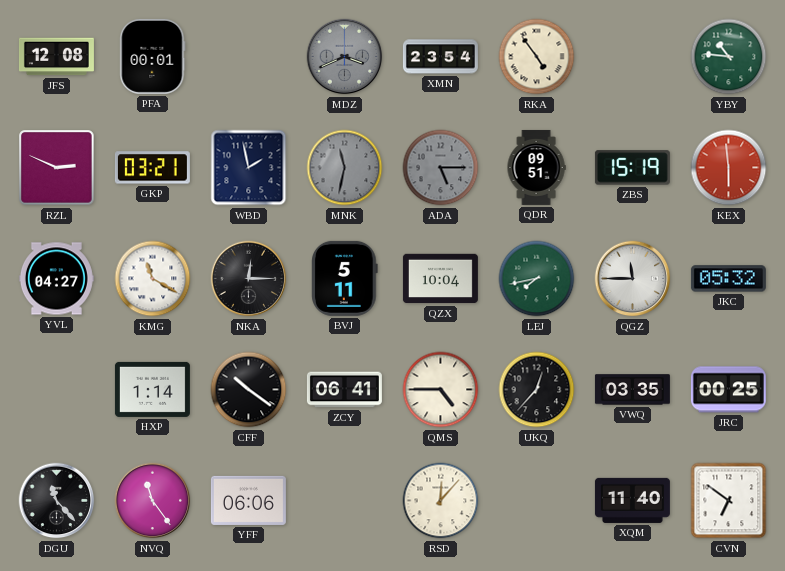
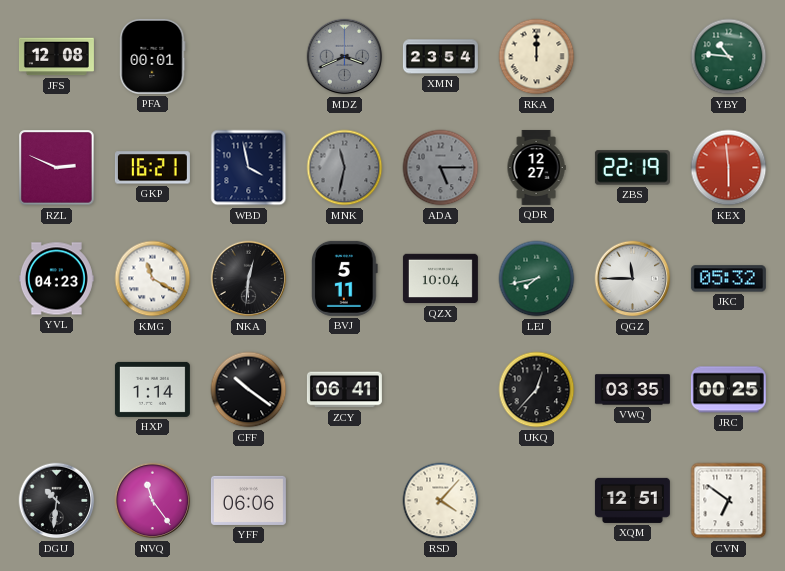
RKA: 4:54 -> 12:00
GKP: 03:21 -> 16:21
WBD: 1:58 -> 3:58
QDR: 09:51 -> 12:27
ZBS: 15:19 -> 22:19
YVL: 04:27 -> 04:23
NKA: 12:15 -> 12:31
QMS: 4:45 -> none
DGU: 11:23 -> 10:31
RSD: 12:07 -> 4:07
XQM: 11:40 -> 12:51
